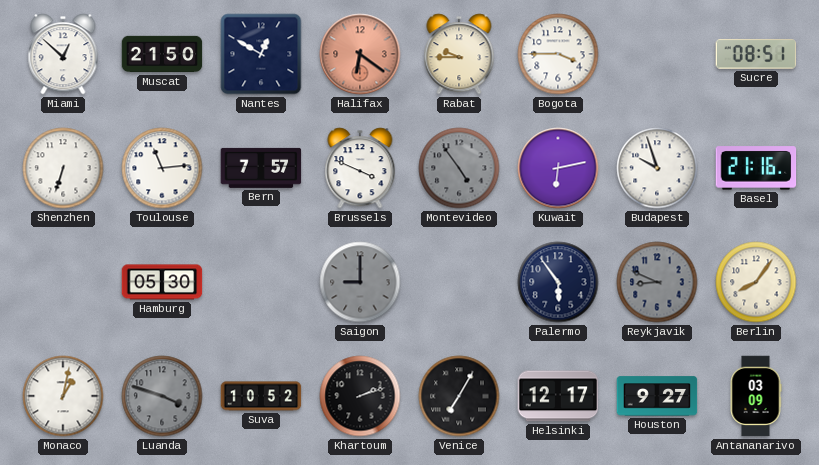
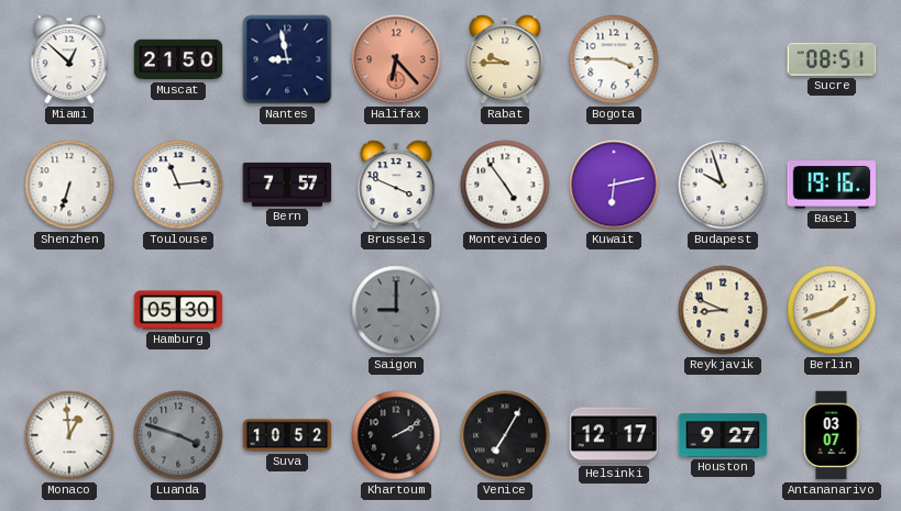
Nantes: 12:50 -> 8:58
Halifax: 6:21 -> 6:23
Montevideo dial: grey -> white
Basel: 21:16 -> 19:16
Palermo: 5:54 -> none
Reykjavik dial: grey -> cream
Berlin: 8:06 -> 1:42
Monaco: 1:02 -> 12:59
Khartoum: 2:12 -> 2:10
Antananarivo: 03:09 -> 03:07
